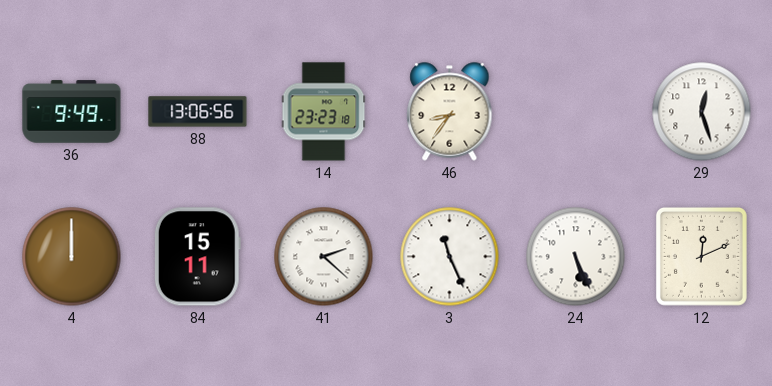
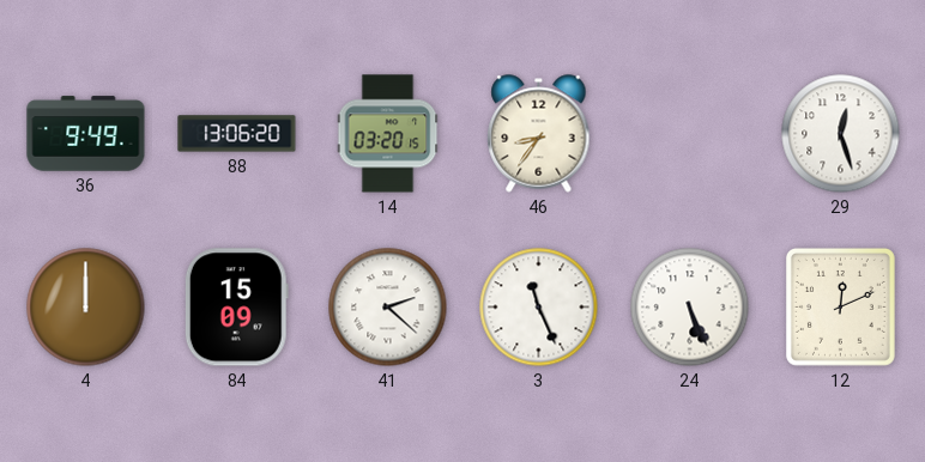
88: 13:06:56 -> 13:06:20
14: 23:23 -> 03:20
84: 15:11 -> 15:09
